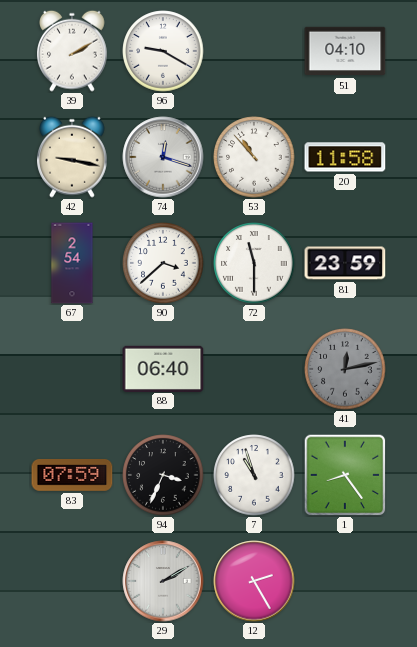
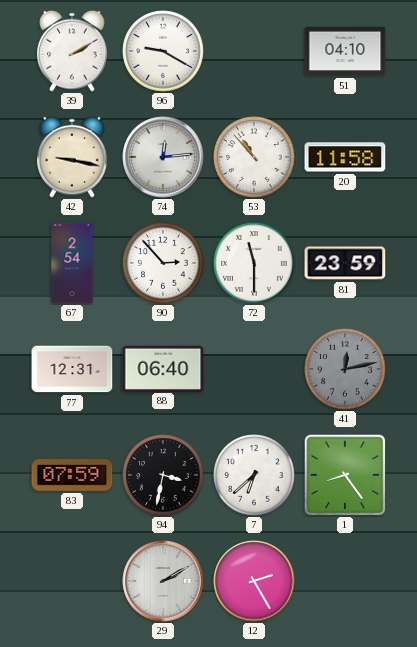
74: 12:18 -> 12:14
90: 3:38 -> 2:53
77: none -> 12:31
94: 3:34 -> 3:32
7: 10:57 -> 6:38
